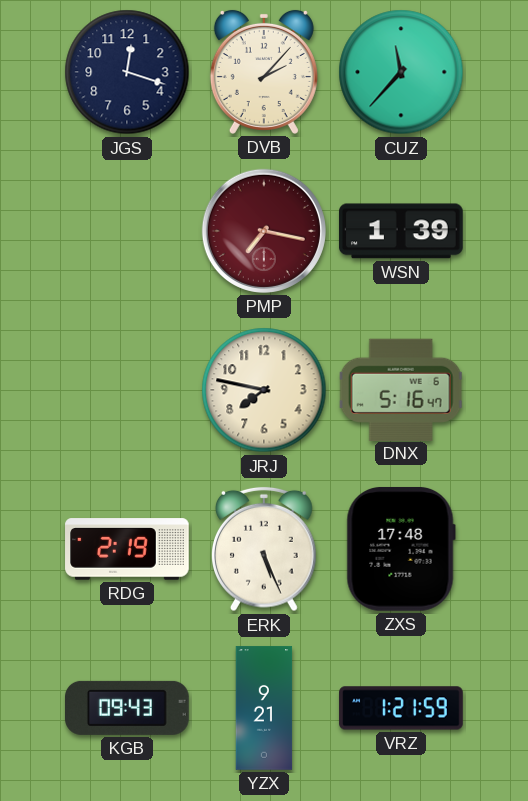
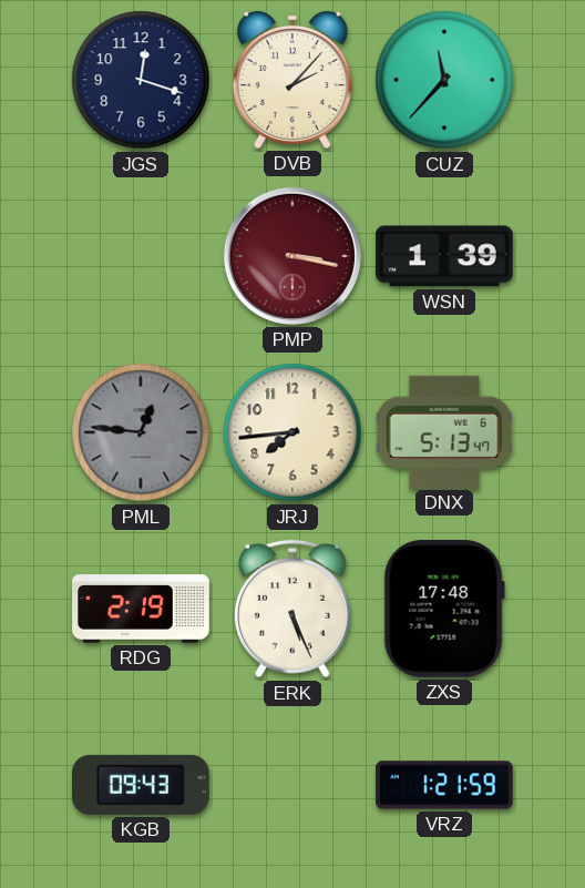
PMP: 7:17 -> 3:17
PML: none -> 12:46
JRJ: 7:47 -> 7:44
DNX: 5:16 -> 5:13
YZX: 9:21 -> none
